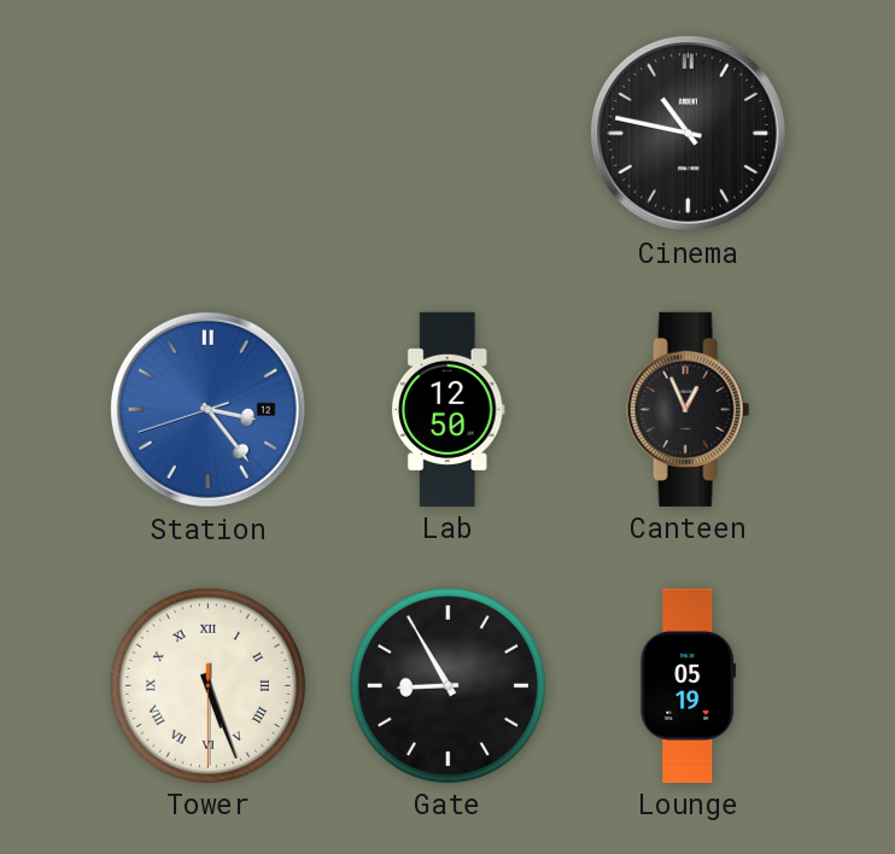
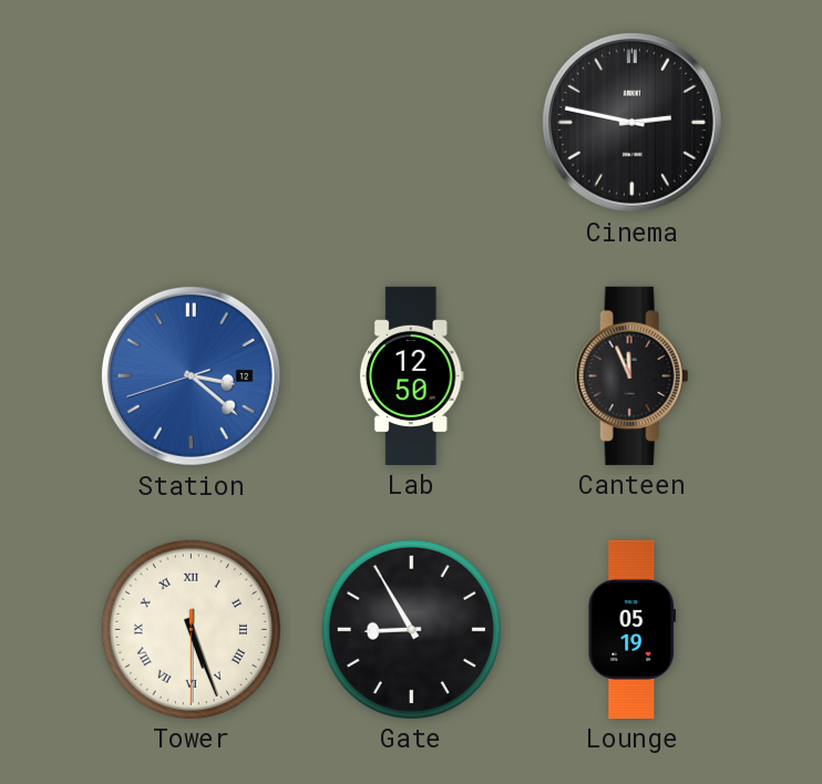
Cinema: 10:47 -> 2:47
Station: 3:23 -> 3:21
Canteen: 12:56 -> 11:56
